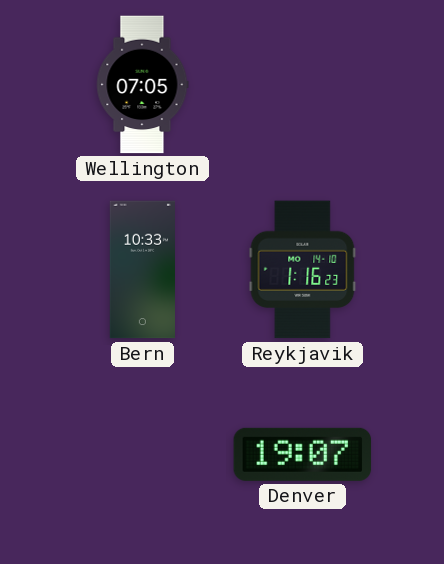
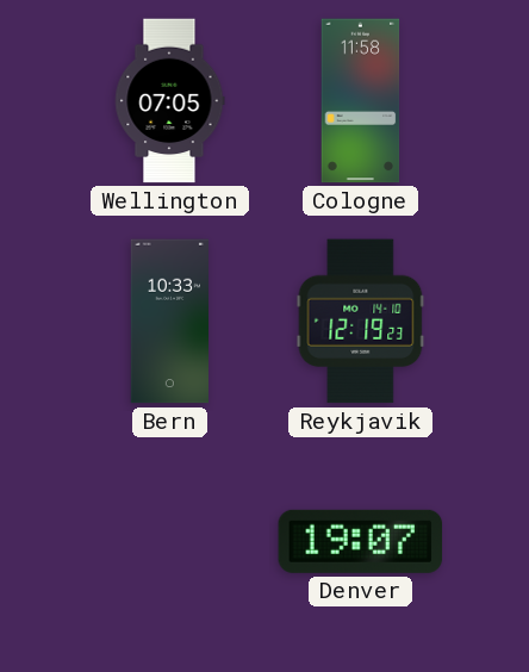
Cologne: none -> 11:58
Reykjavik: 1:16 -> 12:19
